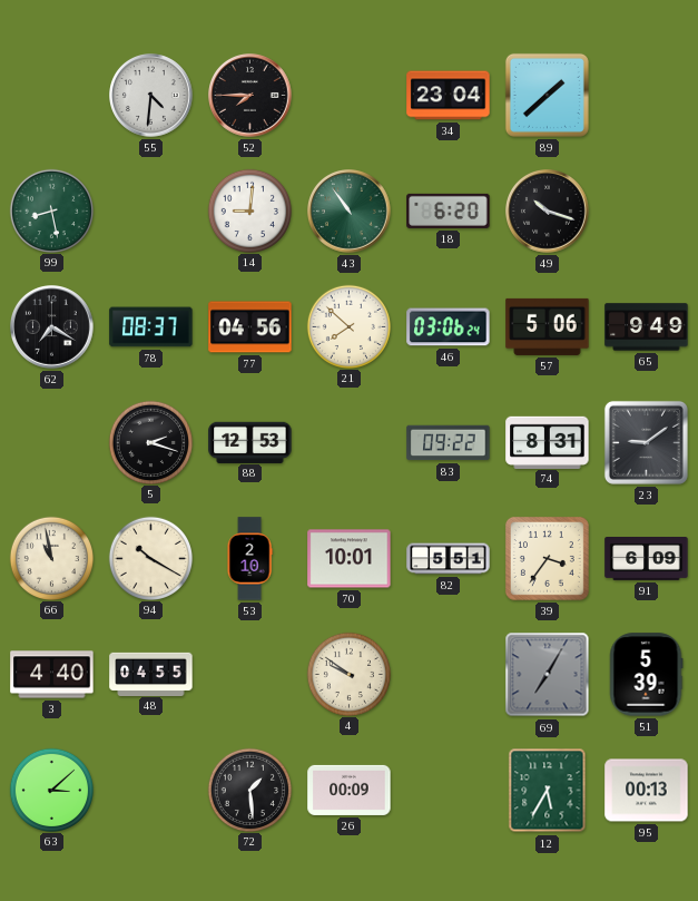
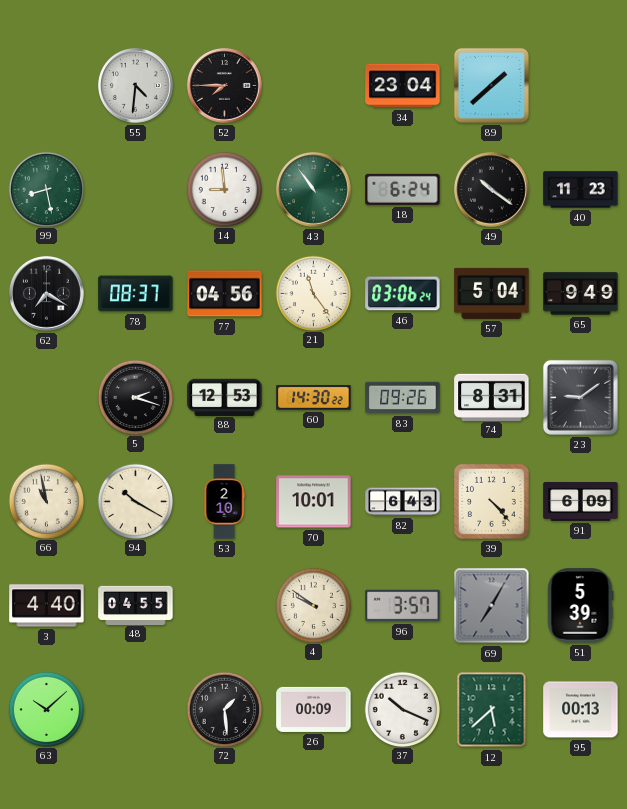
14: 9:01 -> 8:59
18: 6:20 -> 6:24
49: 10:18 -> 10:21
40: none -> 11:23
21: 7:52 -> 11:24
57: 5:06 -> 5:04
60: none -> 14:30
83: 09:22 -> 09:26
82: 5:51 -> 6:43
39: 3:36 -> 4:23
96: none -> 3:57
63: 3:08 -> 10:08
37: none -> 10:19
12: 5:35 -> 5:38
